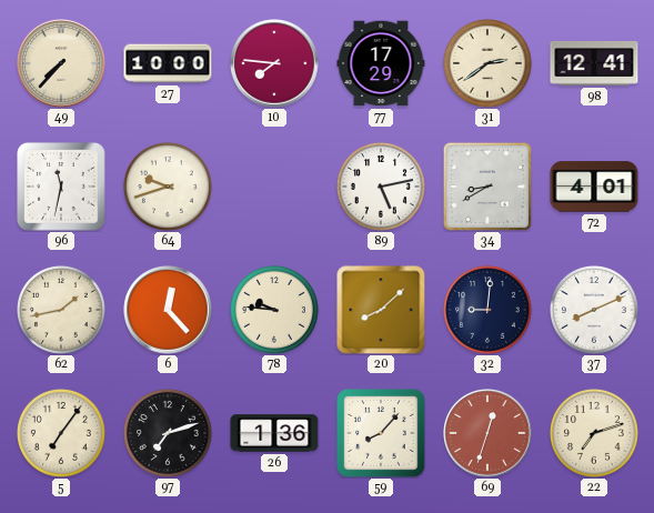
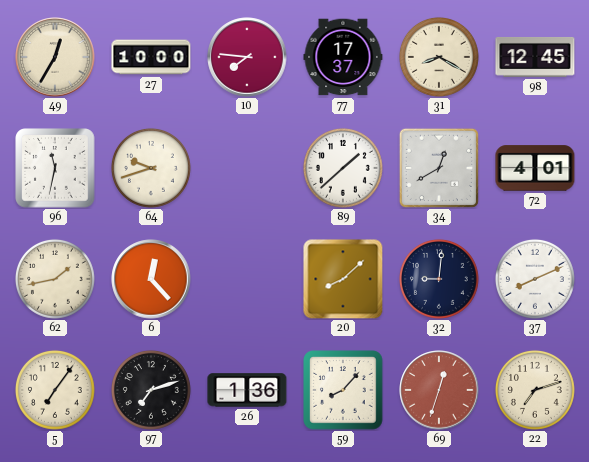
49: 7:37 -> 12:35
77: 17:29 -> 17:37
31: 2:39 -> 8:20
98: 12:41 -> 12:45
89: 5:13 -> 1:38
34: 8:40 -> 12:40
78: 9:46 -> none
